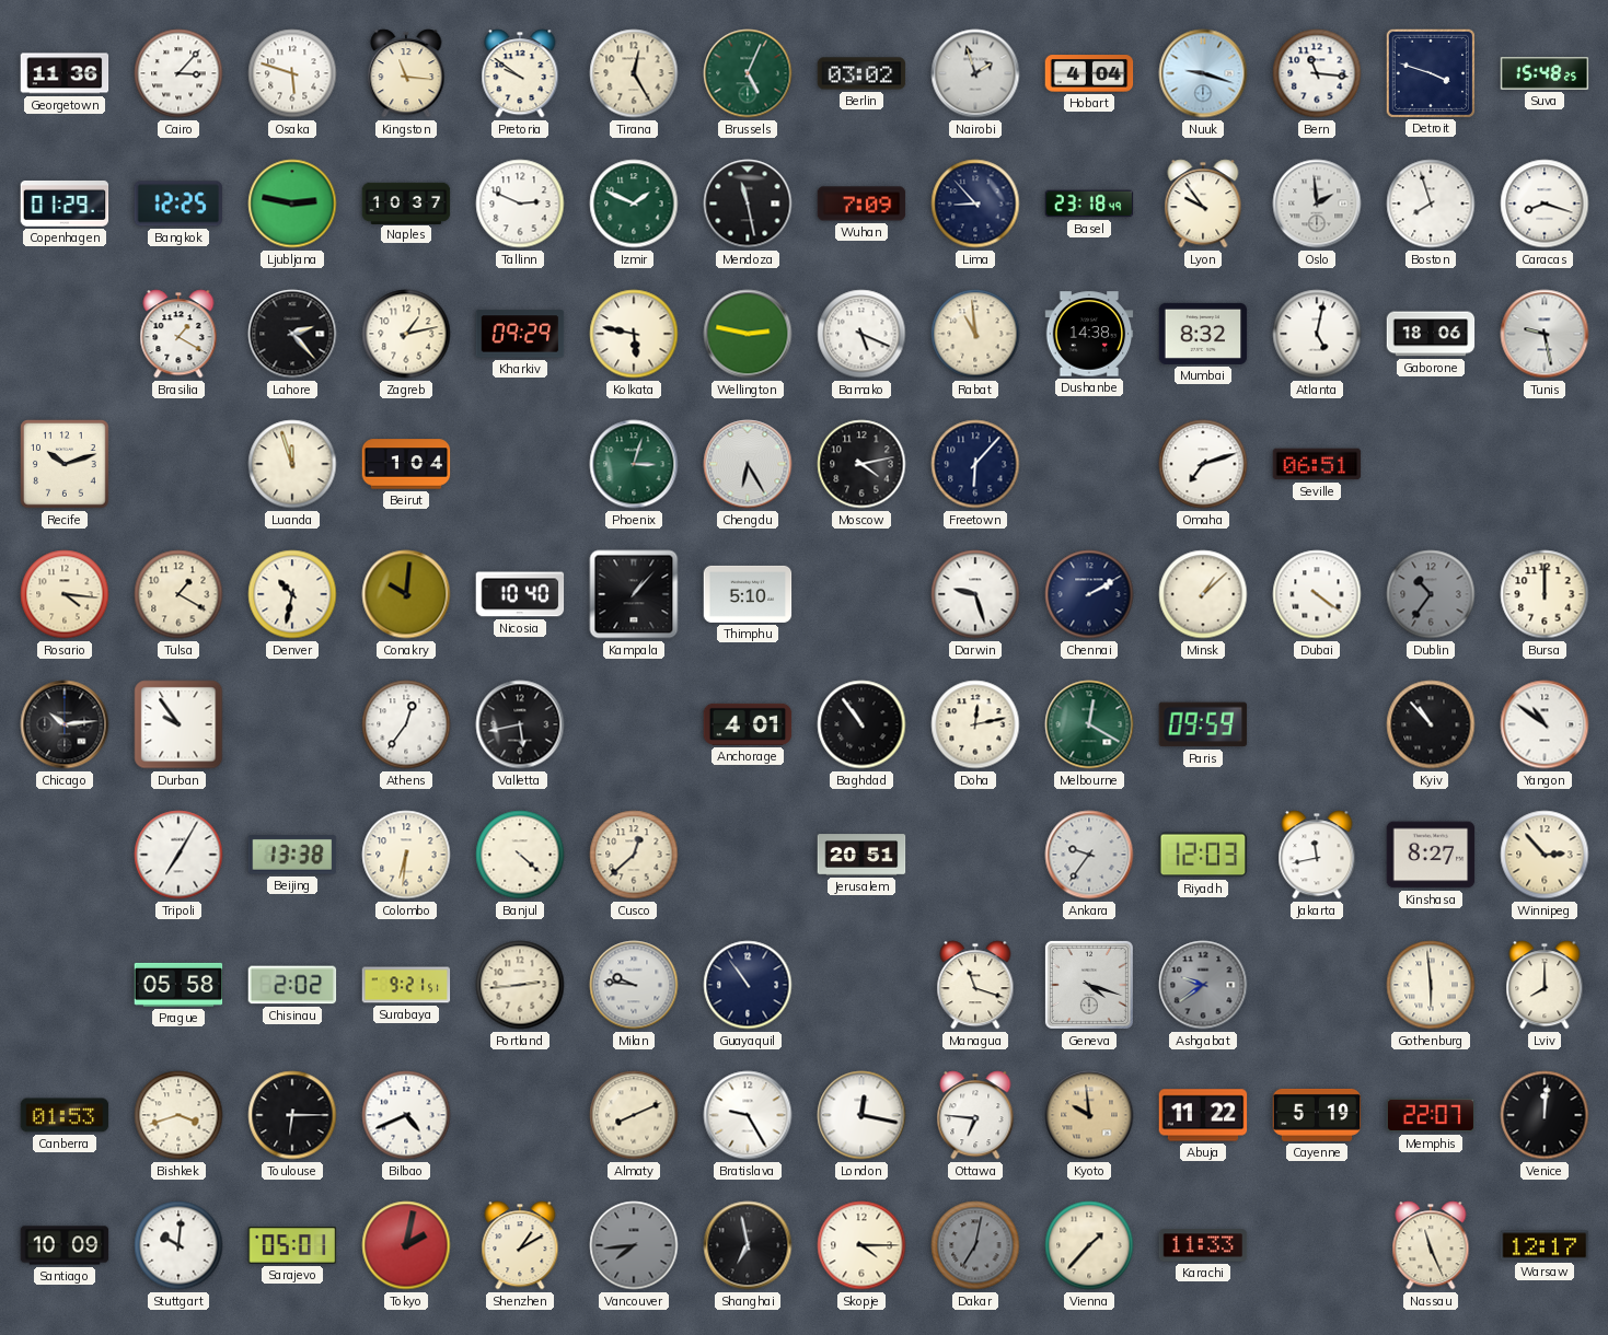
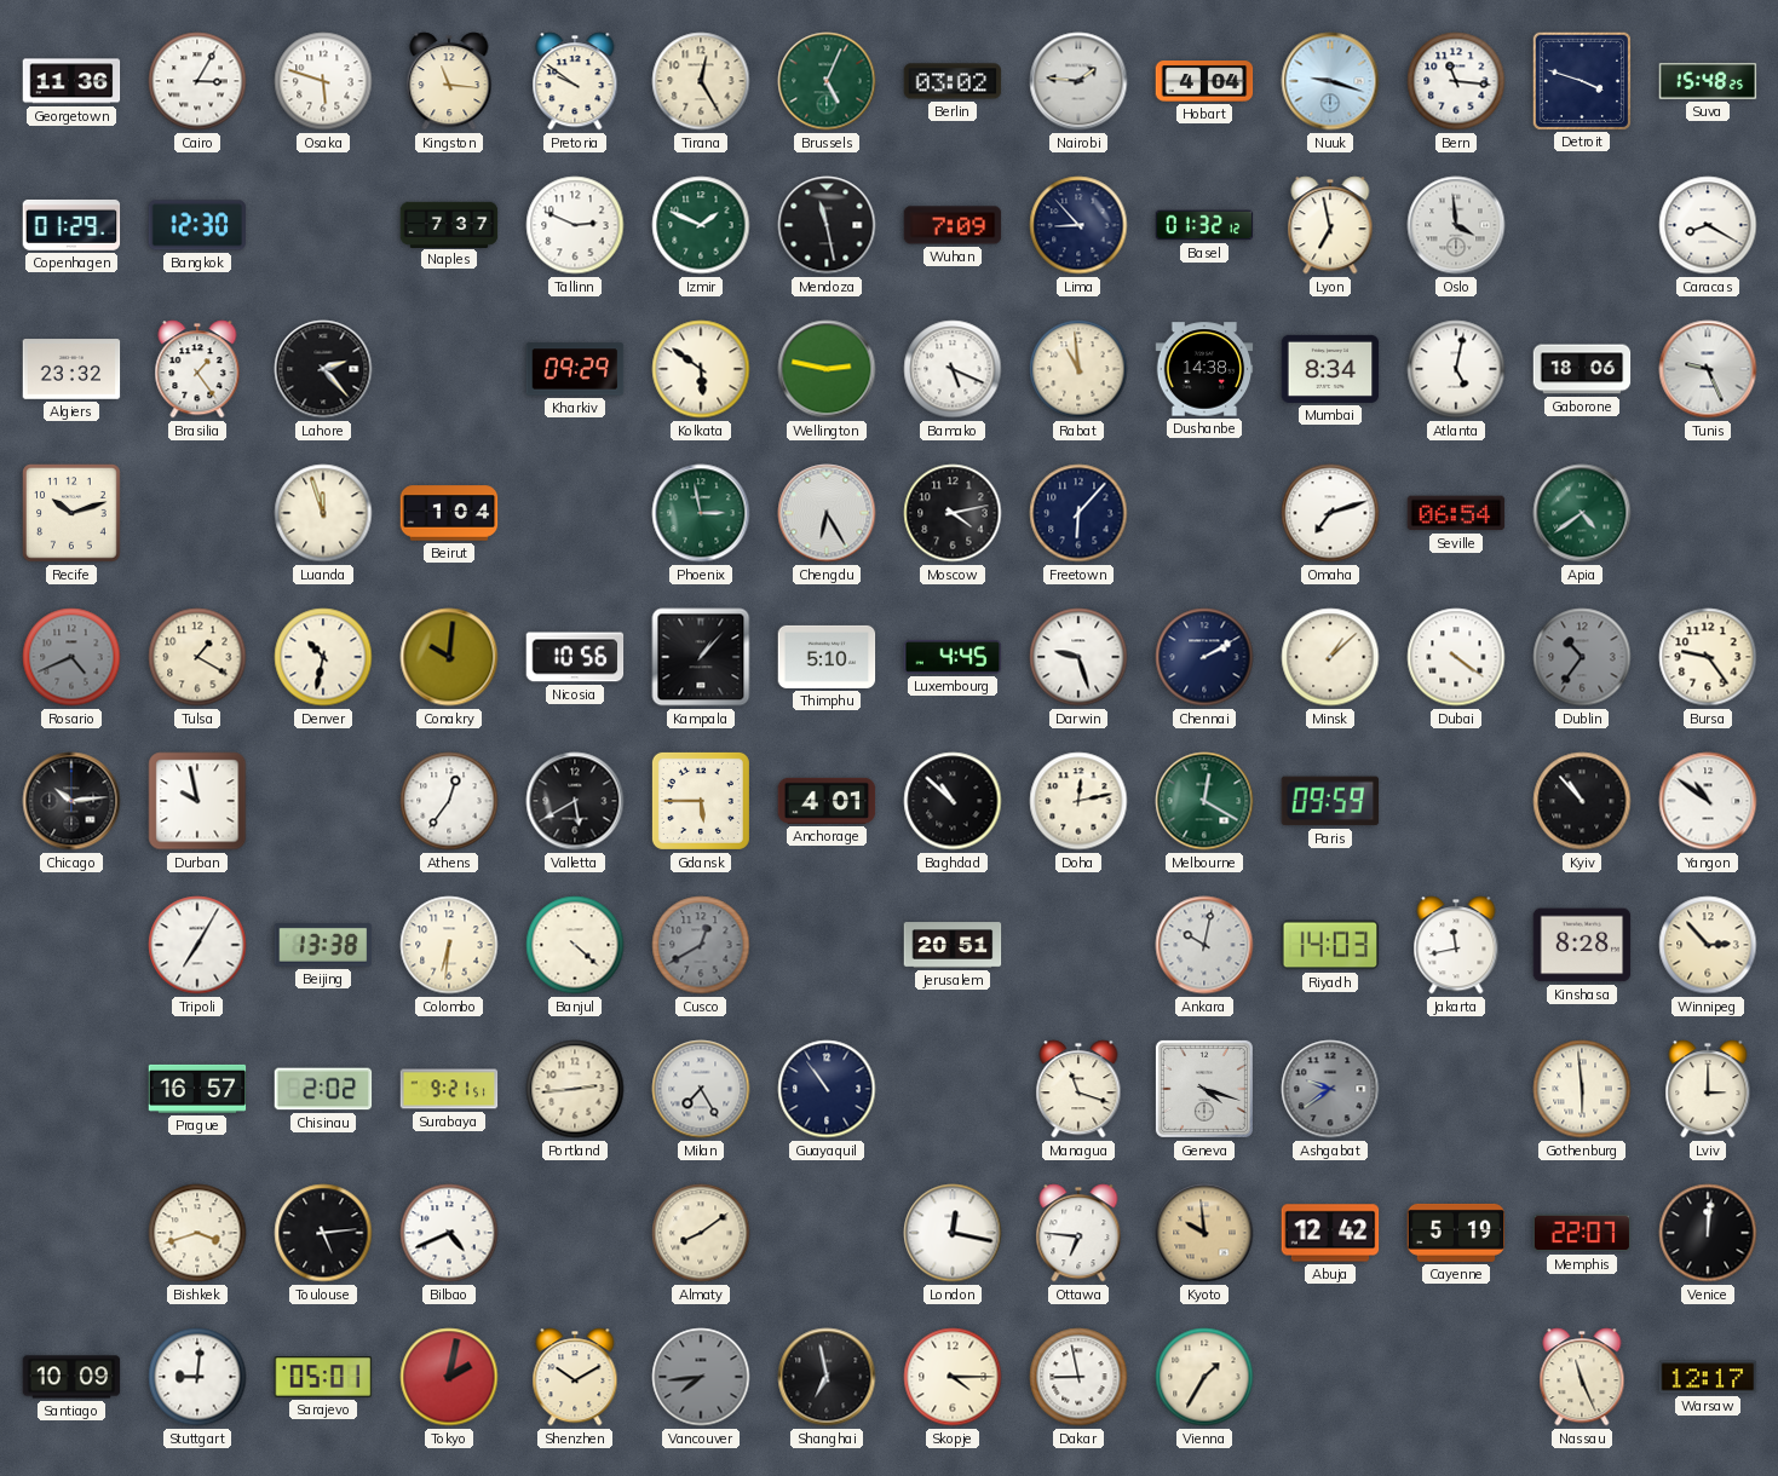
Cairo: 3:07 -> 3:05
Nairobi: 1:57 -> 1:46
Bangkok: 12:25 -> 12:30
Ljubljana: 2:47 -> none
Naples: 10:37 -> 7:37
Basel: 23:18 -> 01:32
Lyon: 9:54 -> 6:58
Oslo: 1:59 -> 3:59
Boston: 7:57 -> none
Caracas: 8:18 -> 8:20
Algiers: none -> 23:32
Brasilia: 1:20 -> 1:24
Zagreb: 1:13 -> none
Kolkata: 5:47 -> 5:51
Mumbai: 8:32 -> 8:34
Tunis: 9:28 -> 9:26
Phoenix: 3:03 -> 2:58
Seville: 06:51 -> 06:54
Apia: none -> 4:39
Rosario: 4:16 -> 4:41
Rosario dial: cream -> grey
Nicosia: 10:40 -> 10:56
Luxembourg: none -> 4:45
Bursa: 12:00 -> 9:24
Durban: 9:54 -> 9:58
Valletta: 5:43 -> 5:40
Gdansk: none -> 5:45
Baghdad: 10:54 -> 10:52
Cusco: 12:38 -> 12:40
Cusco dial: cream -> grey
Ankara: 9:36 -> 10:02
Riyadh: 12:03 -> 14:03
Kinshasa: 8:27 -> 8:28
Prague: 05:58 -> 16:57
Milan: 9:46 -> 7:25
Lviv: 8:00 -> 3:00
Canberra: 01:53 -> none
Toulouse: 6:15 -> 5:14
Almaty: 8:11 -> 8:09
Bratislava: 9:25 -> none
Abuja: 11:22 -> 12:42
Stuttgart: 10:01 -> 9:01
Shenzhen: 1:10 -> 10:10
Dakar: 7:02 -> 8:58
Dakar dial: grey -> white
Vienna: 1:37 -> 1:35
Karachi: 11:33 -> none
